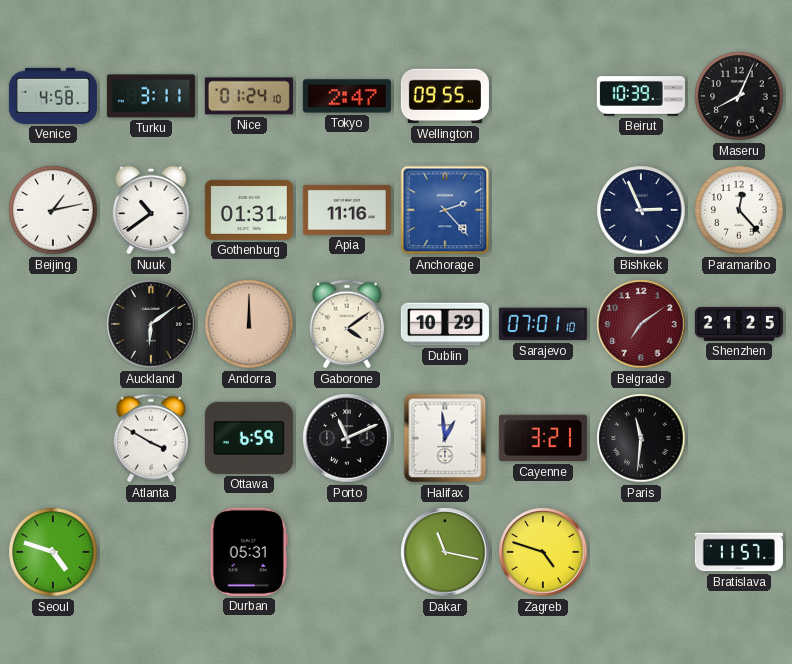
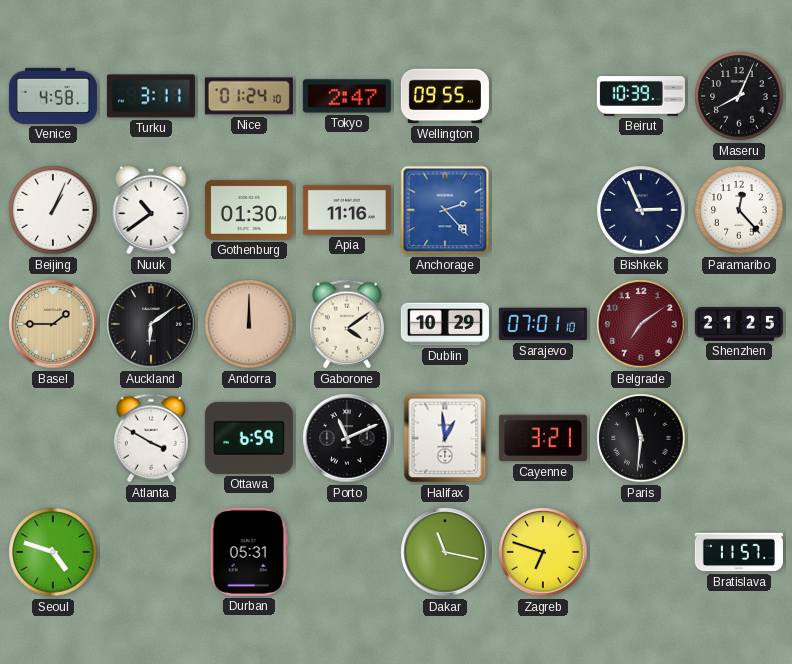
Beijing: 1:13 -> 1:04
Gothenburg: 01:31 -> 01:30
Basel: none -> 1:45
Zagreb: 4:48 -> 6:48
